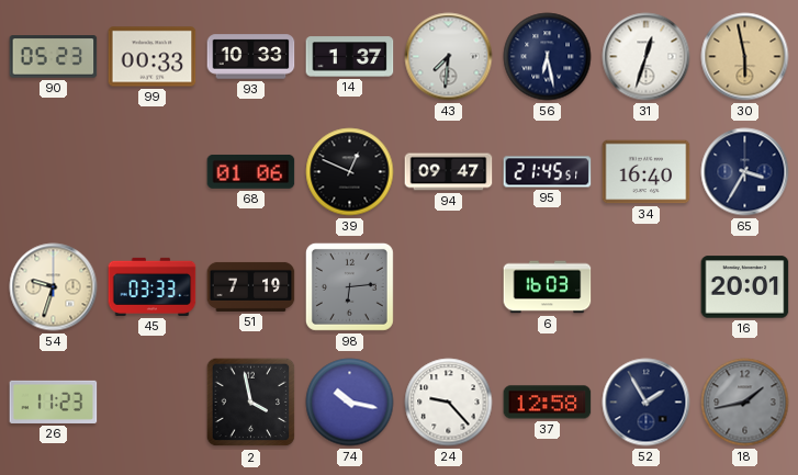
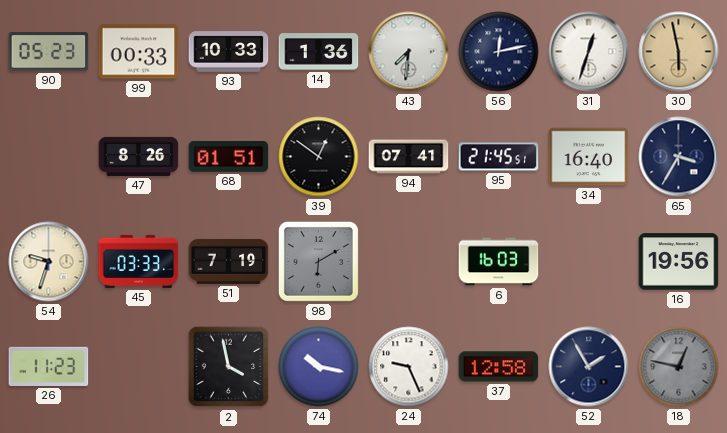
14: 1:37 -> 1:36
56: 6:28 -> 12:13
47: none -> 8:26
68: 01:06 -> 01:51
39: 12:49 -> 12:51
94: 09:47 -> 07:41
98: 6:14 -> 6:10
16: 20:01 -> 19:56
24: 9:23 -> 9:26
18: 1:43 -> 12:47
